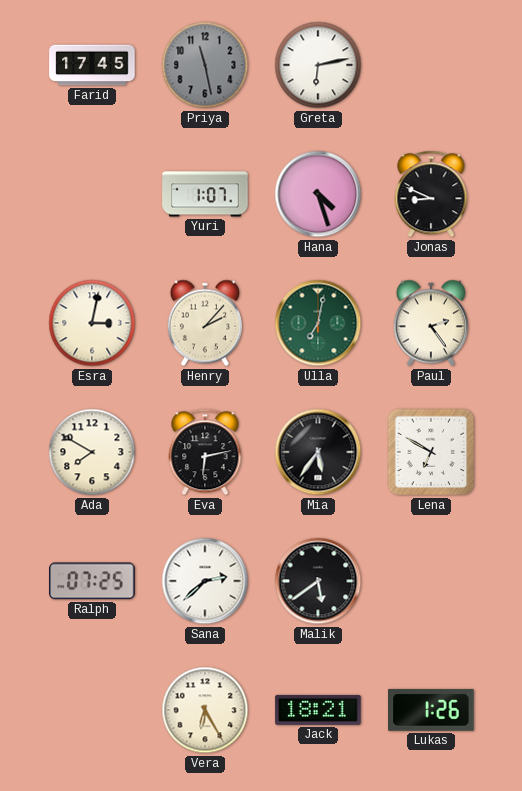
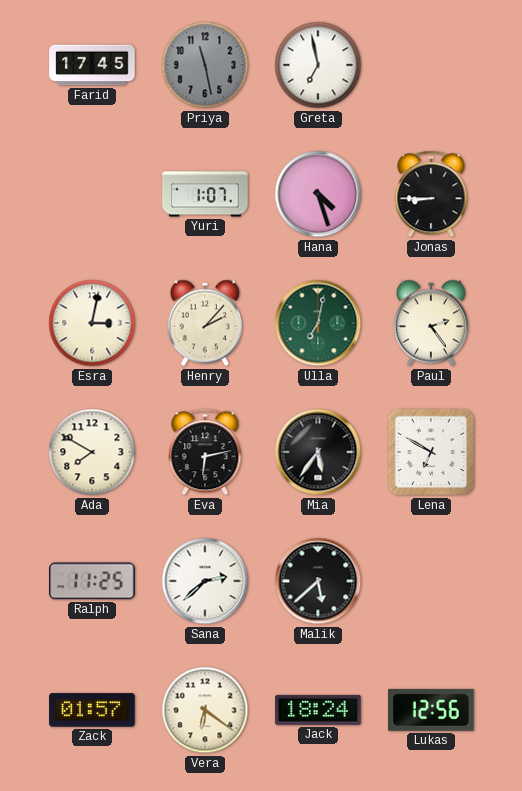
Greta: 6:13 -> 6:58
Jonas: 8:49 -> 8:45
Ralph: 07:25 -> 11:25
Malik: 5:39 -> 5:38
Zack: none -> 01:57
Vera: 6:25 -> 6:21
Jack: 18:21 -> 18:24
Lukas: 1:26 -> 12:56
